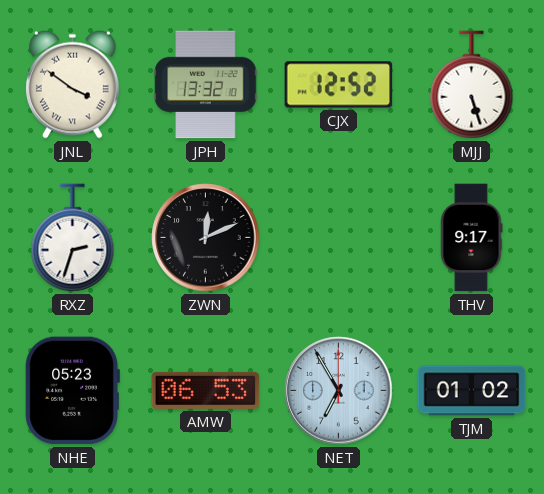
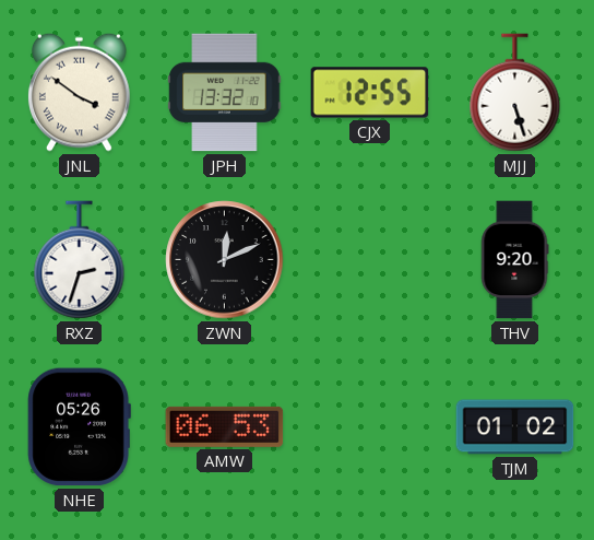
CJX: 12:52 -> 12:55
THV: 9:17 -> 9:20
NHE: 05:23 -> 05:26
NET: 6:55 -> none
